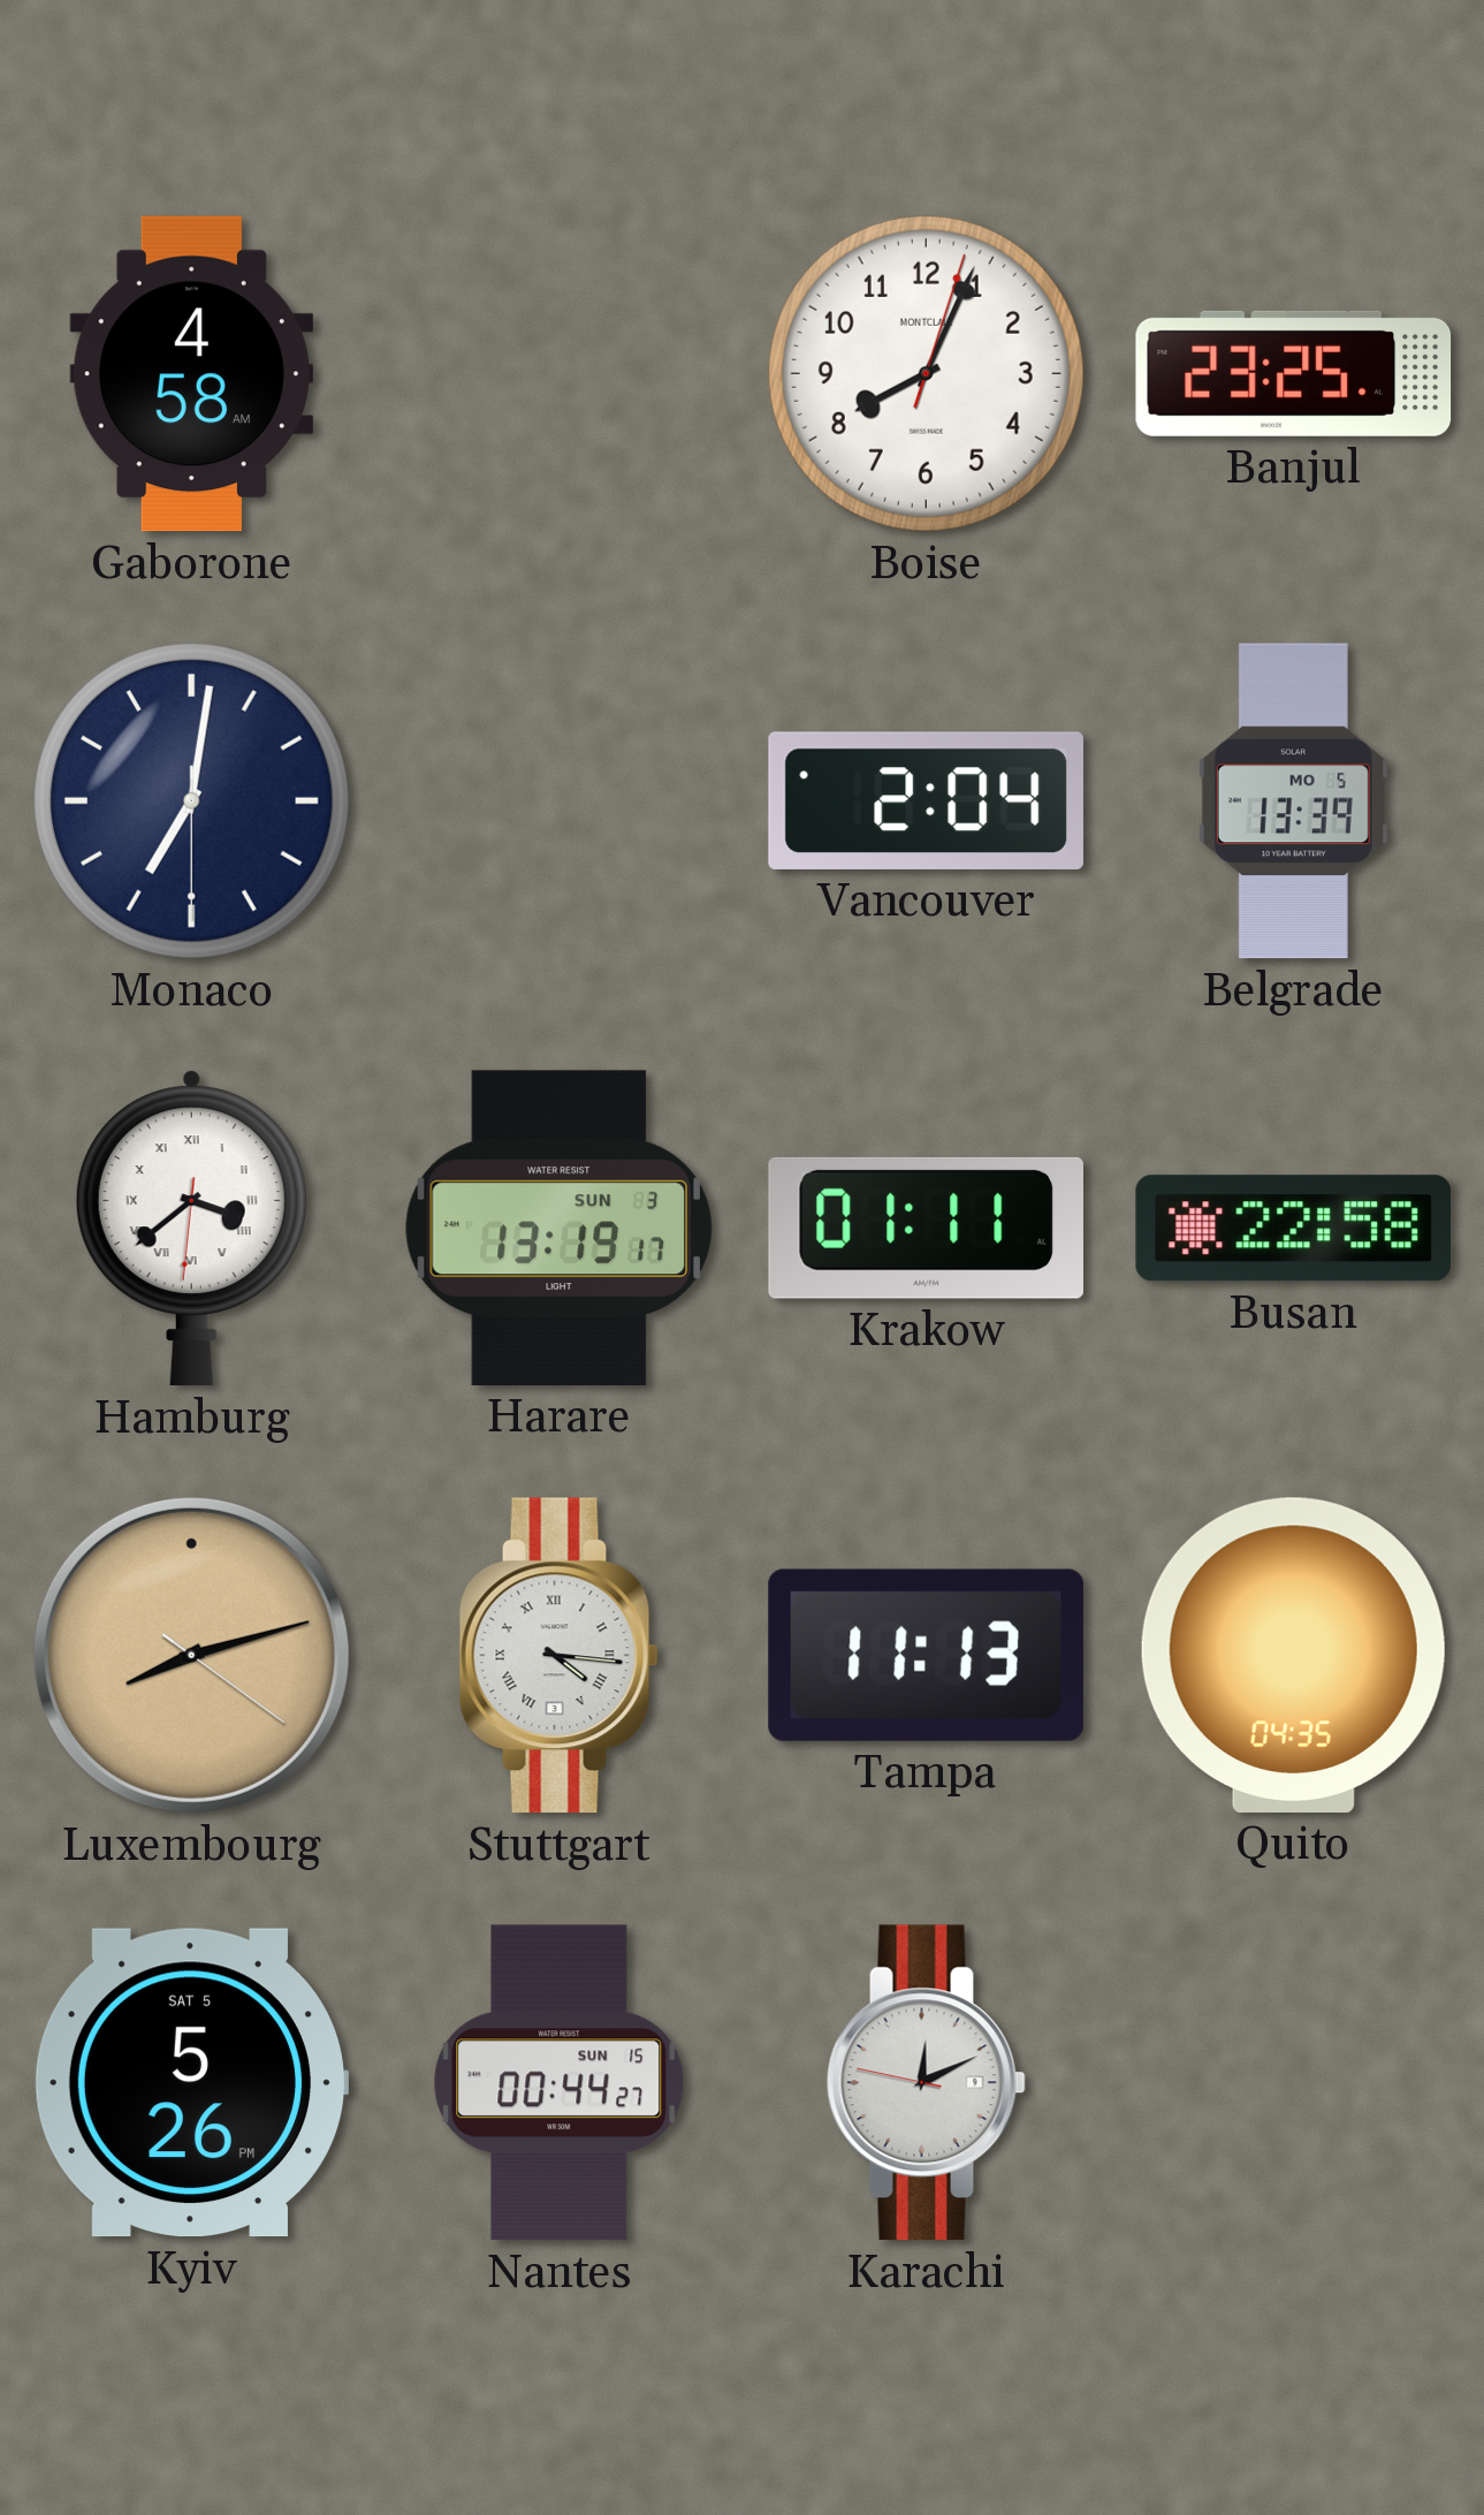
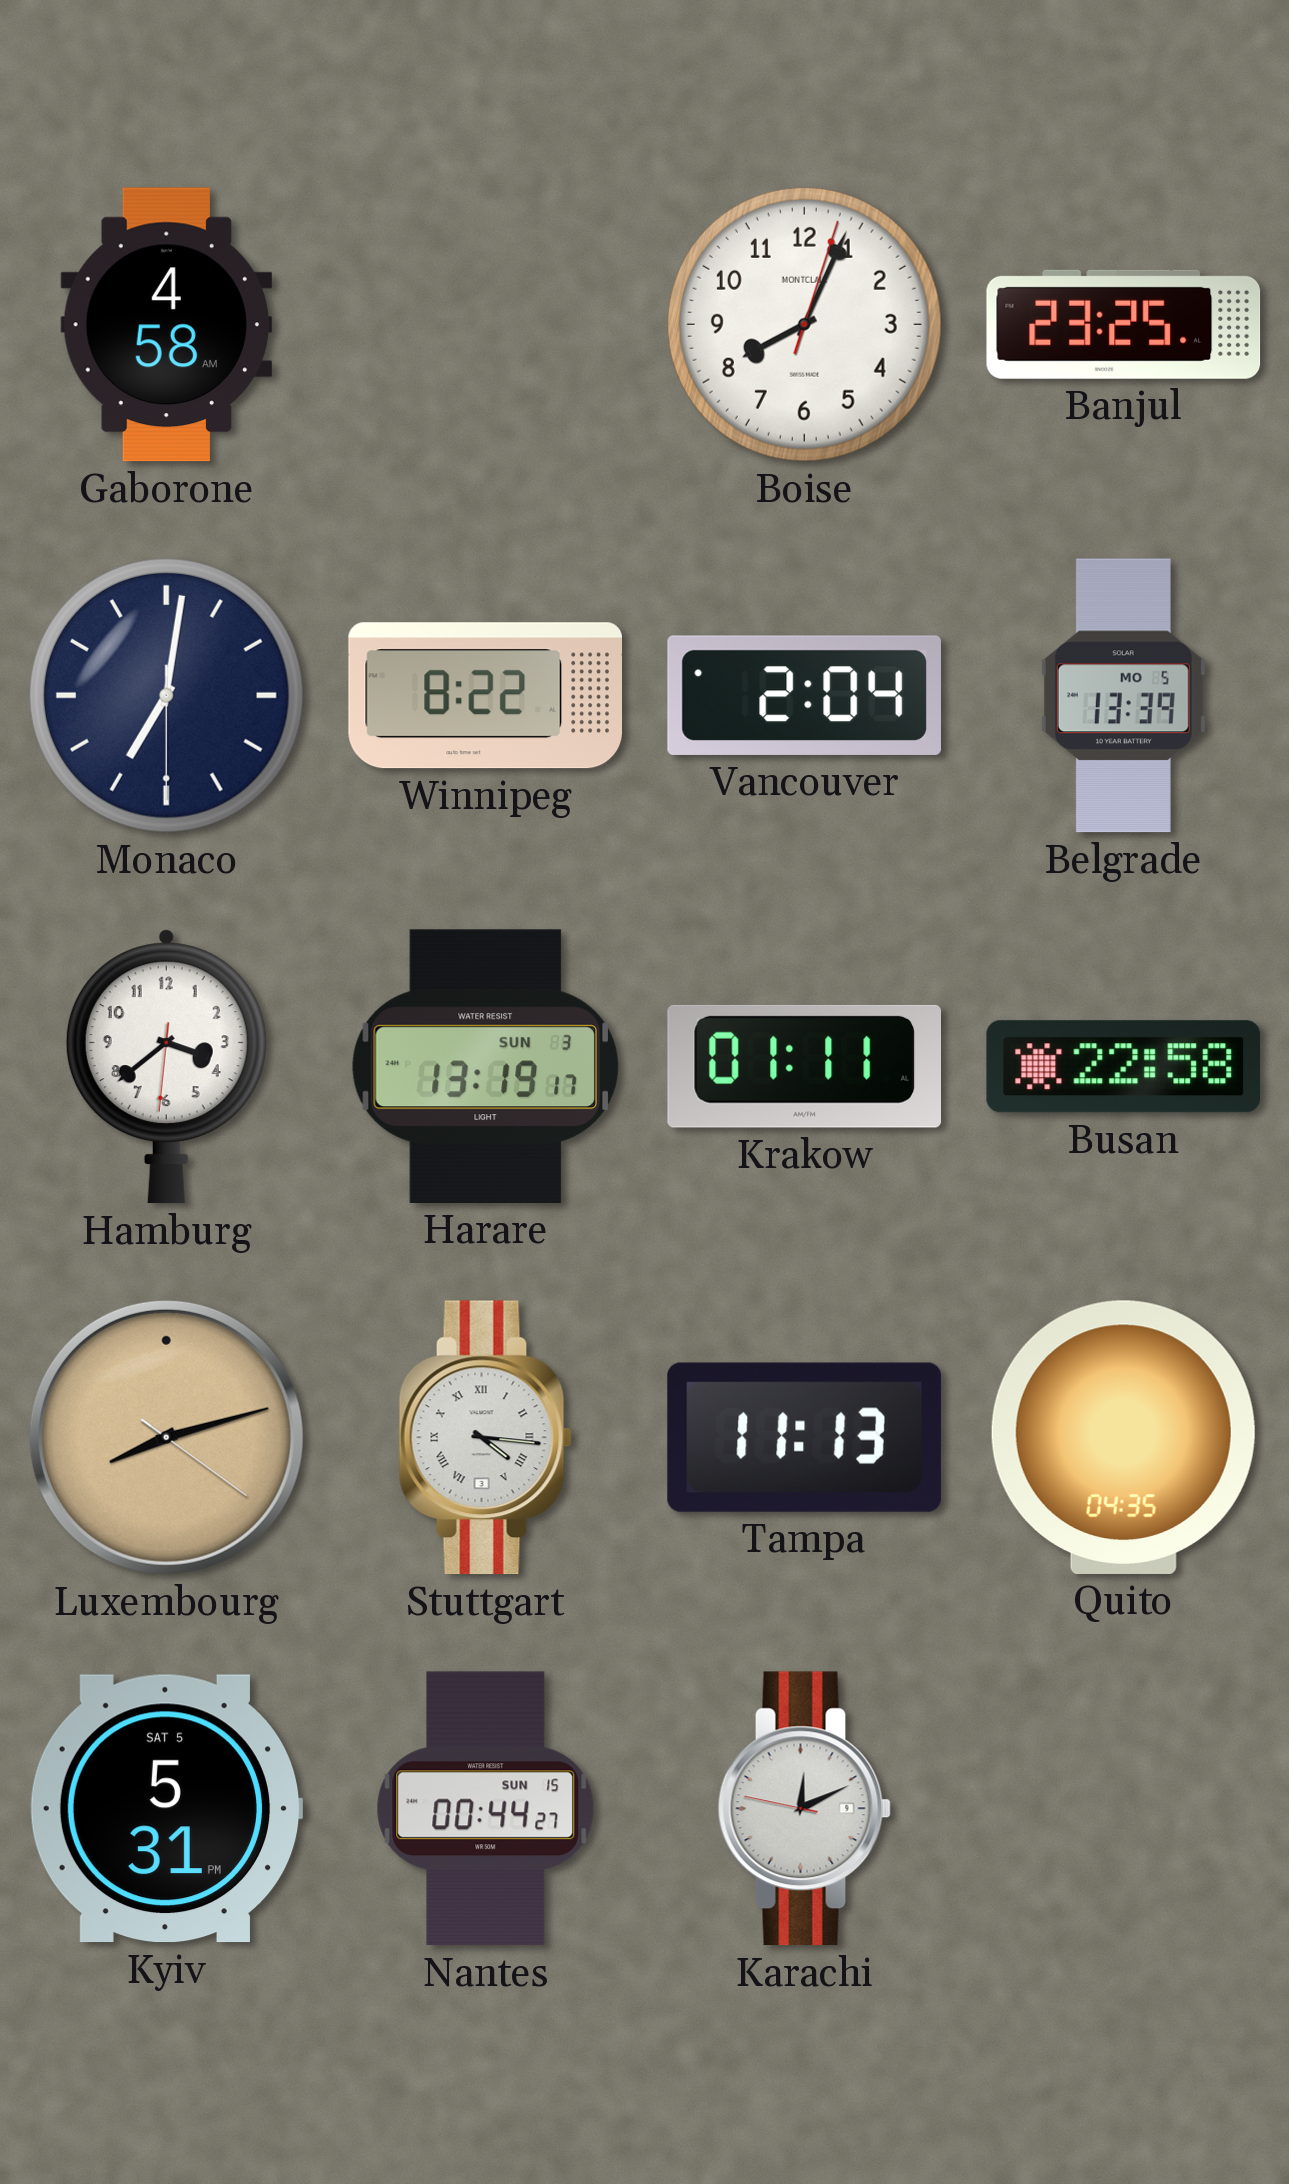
Winnipeg: none -> 8:22
Hamburg numerals: Roman -> Arabic
Kyiv: 5:26 -> 5:31
